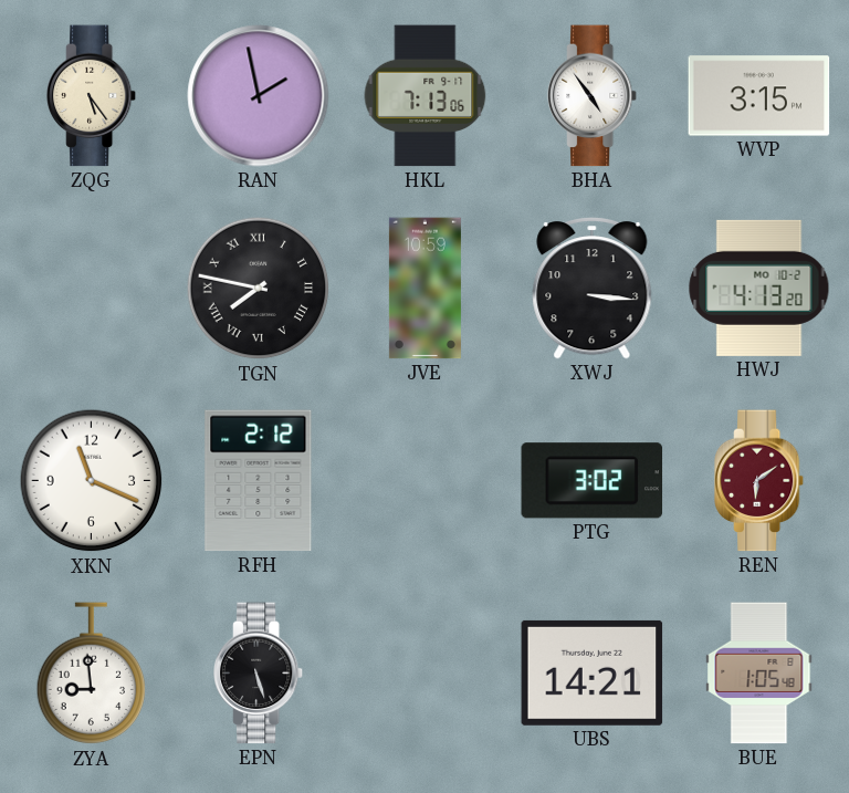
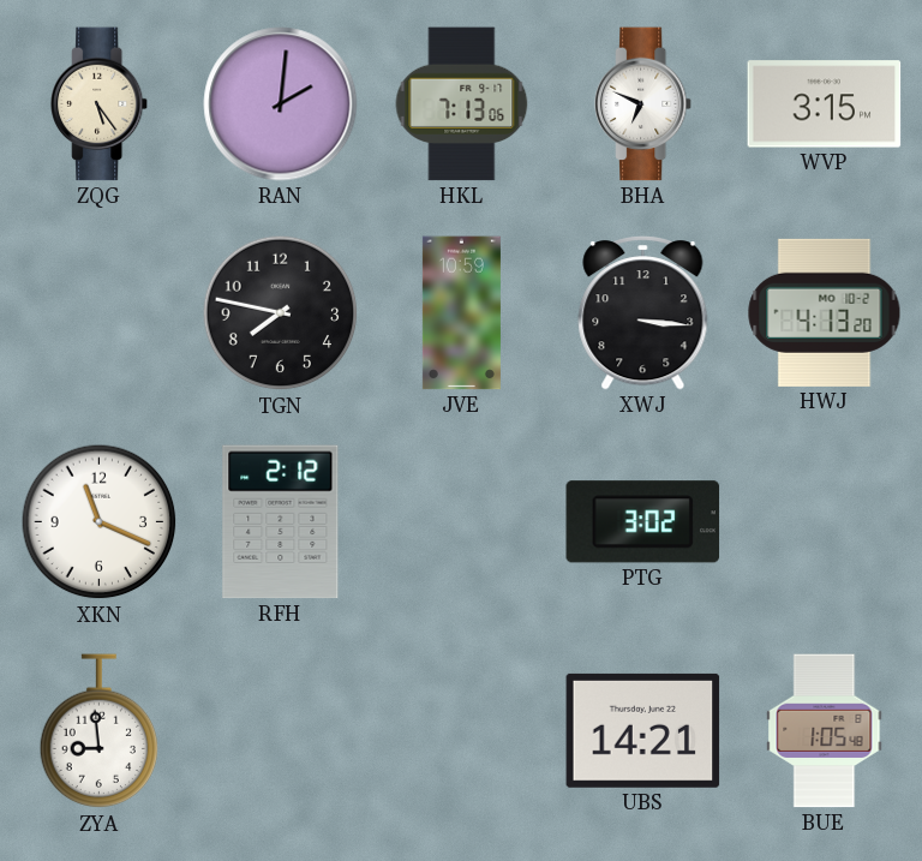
RAN: 1:58 -> 2:01
BHA: 4:54 -> 6:49
TGN numerals: Roman -> Arabic
REN: 6:09 -> none
EPN: 5:27 -> none
